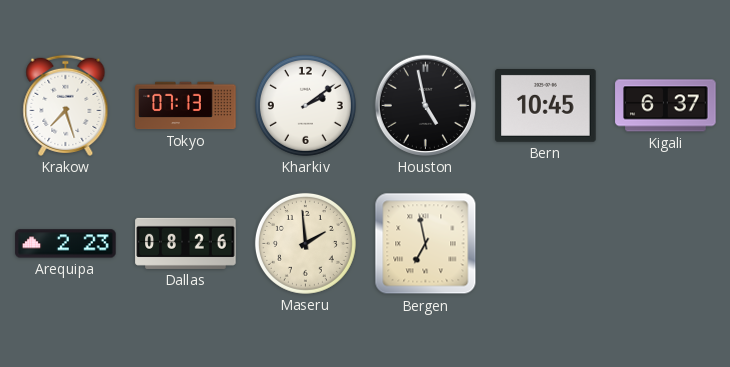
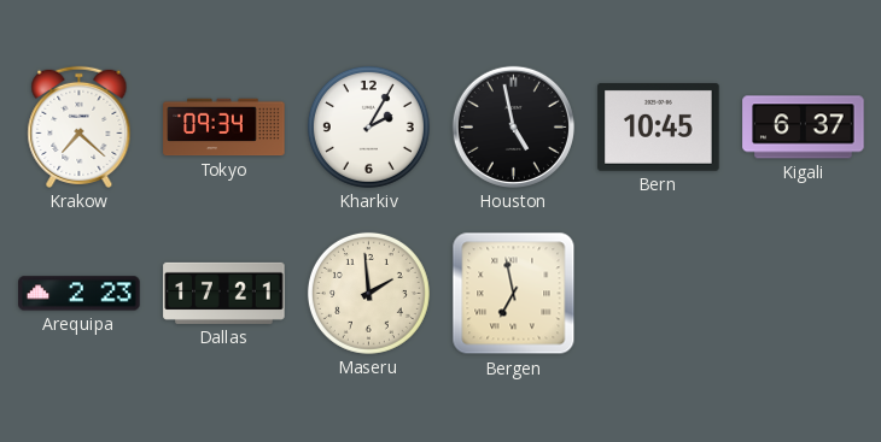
Krakow: 7:27 -> 7:22
Tokyo: 07:13 -> 09:34
Kharkiv: 2:09 -> 2:05
Dallas: 08:26 -> 17:21
